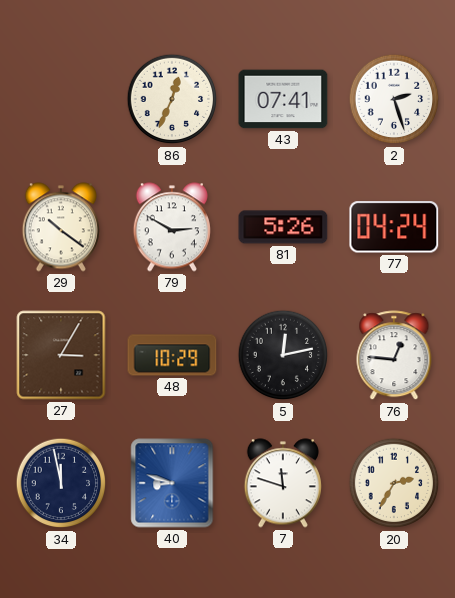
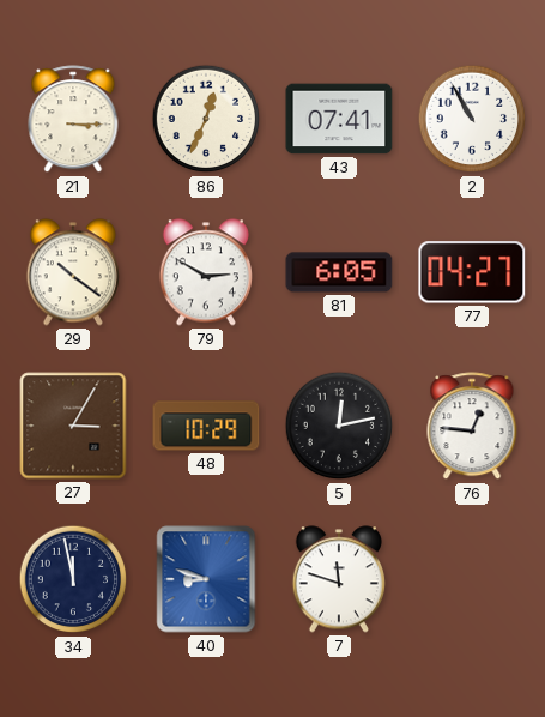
21: none -> 3:15
2: 2:27 -> 10:55
81: 5:26 -> 6:05
77: 04:24 -> 04:27
20: 2:35 -> none
